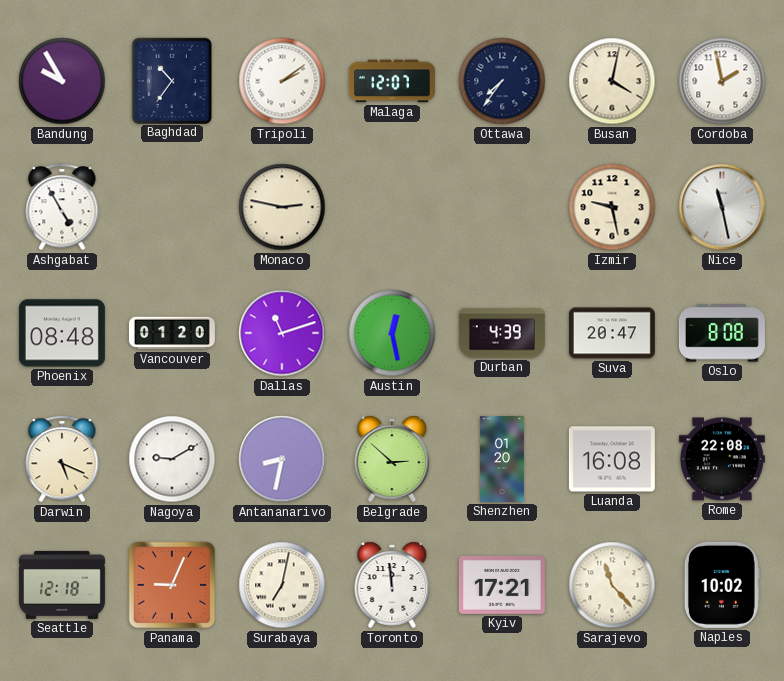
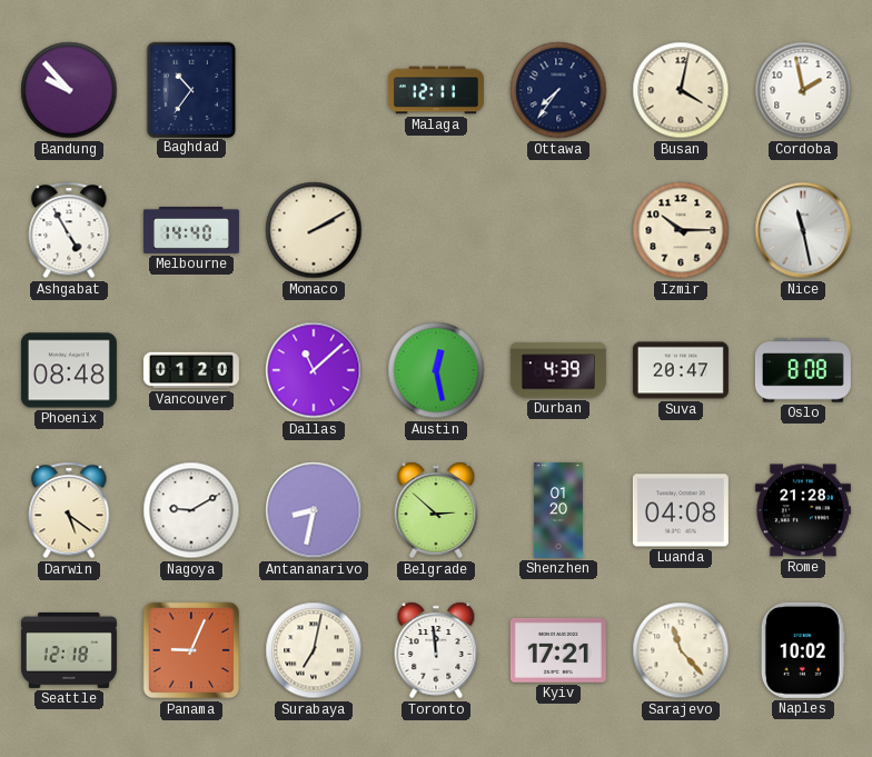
Bandung: 9:55 -> 9:53
Tripoli: 2:09 -> none
Malaga: 12:07 -> 12:11
Melbourne: none -> 14:40
Monaco: 2:47 -> 2:10
Izmir: 9:28 -> 10:15
Dallas: 11:12 -> 11:08
Darwin: 5:19 -> 5:21
Luanda: 16:08 -> 04:08
Rome: 22:08 -> 21:28
